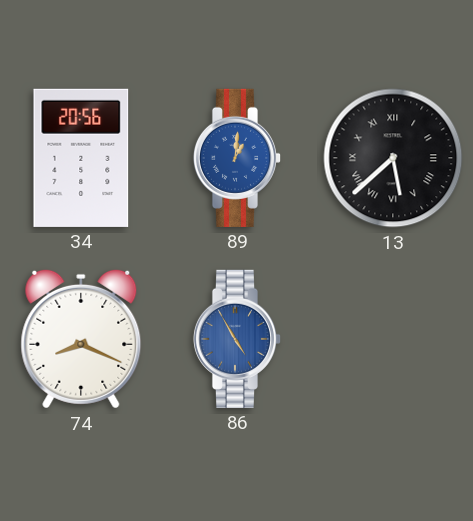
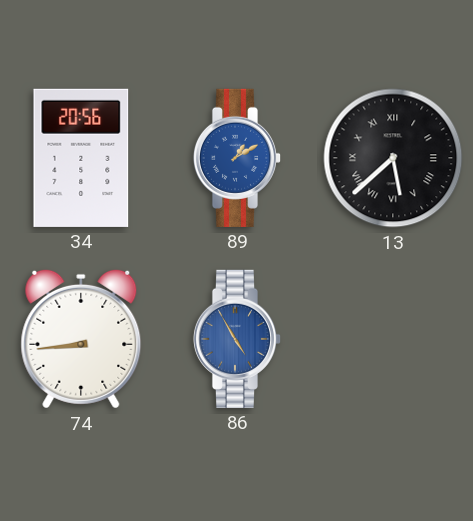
89: 1:01 -> 1:10
74: 8:19 -> 8:44
